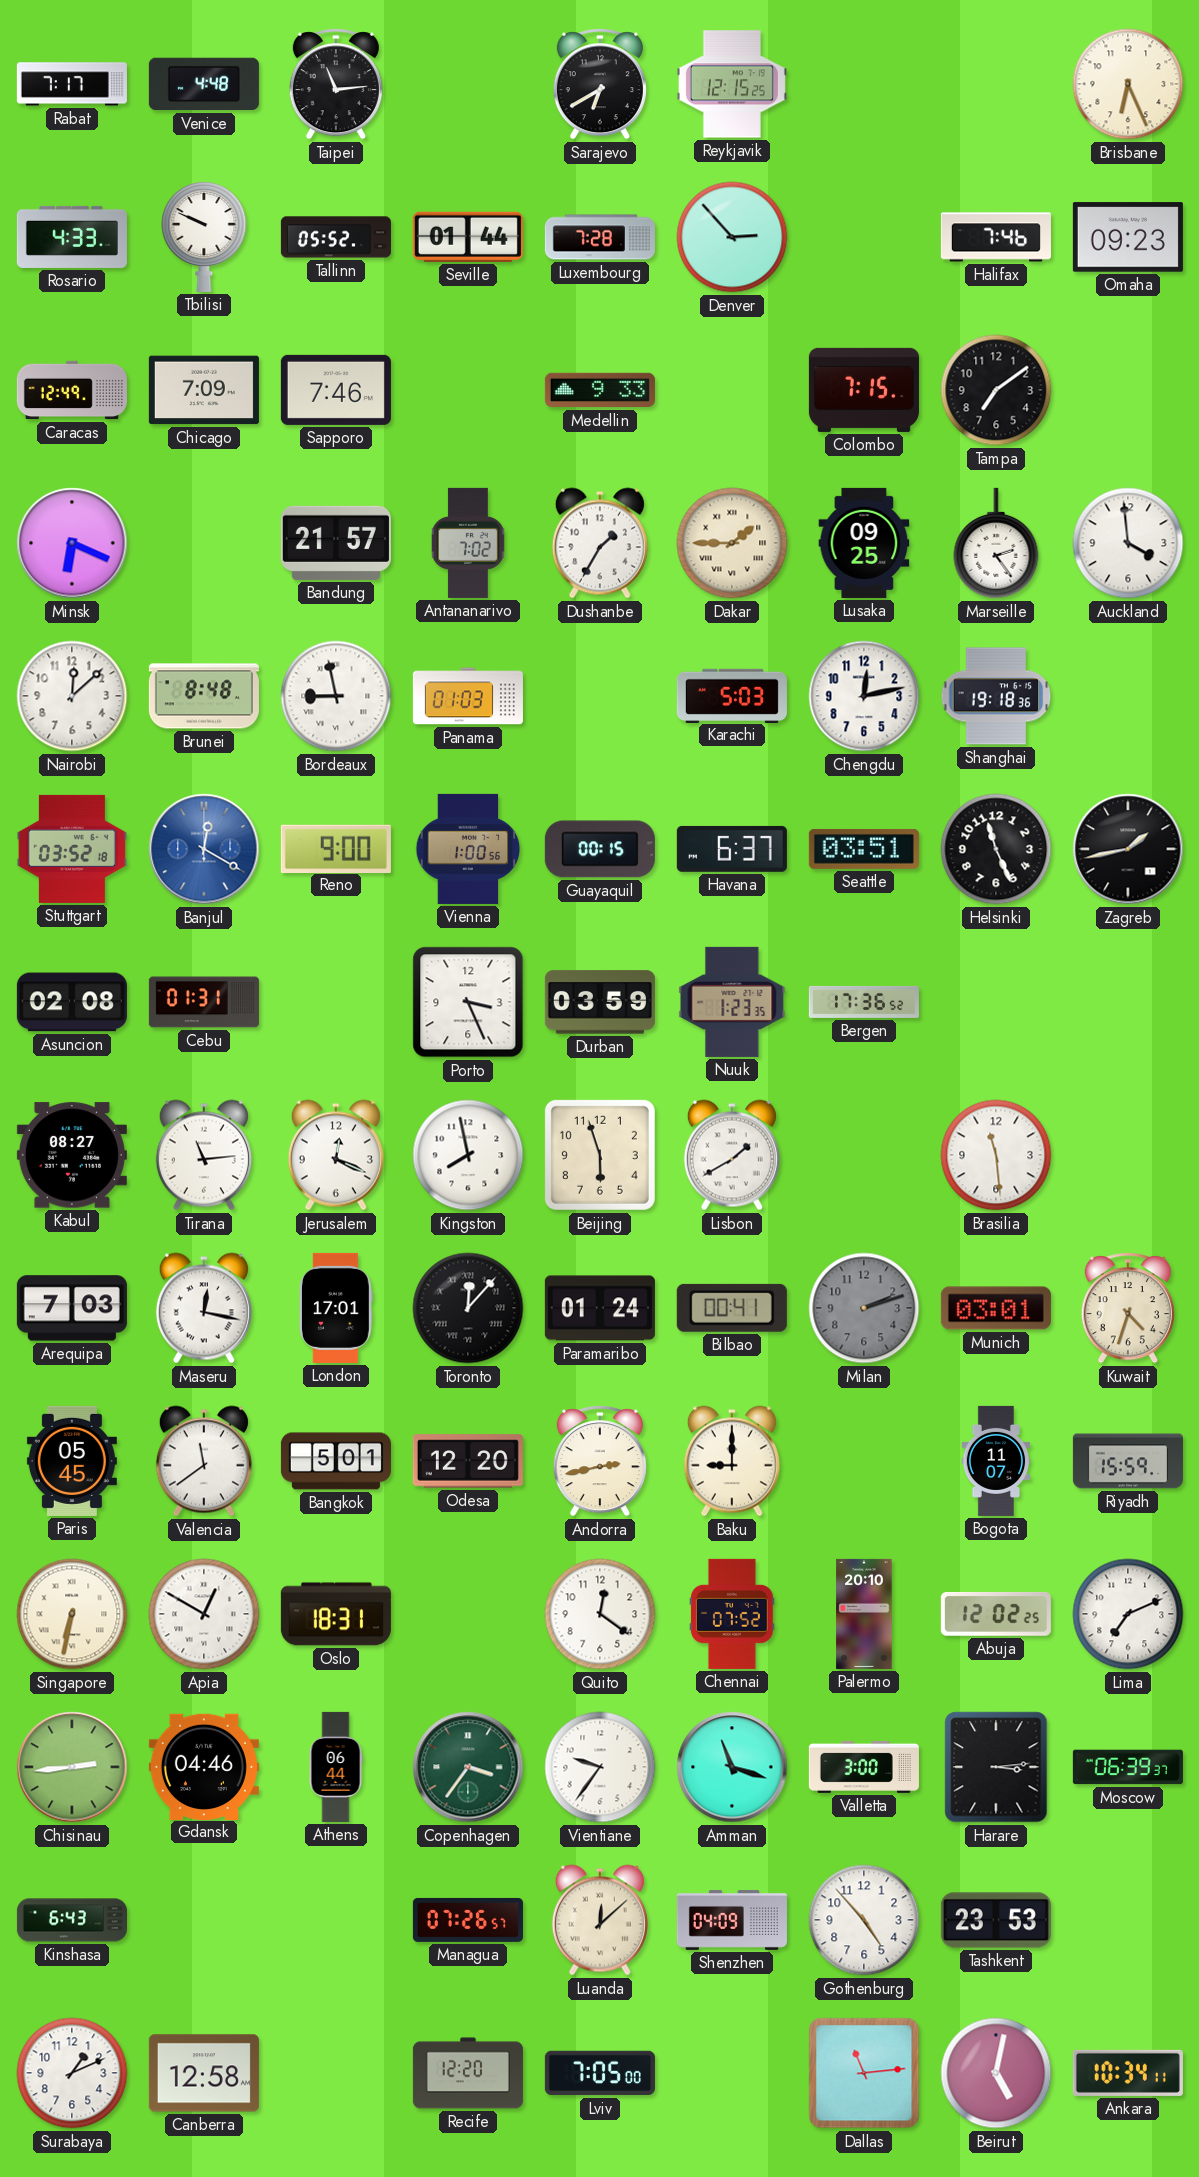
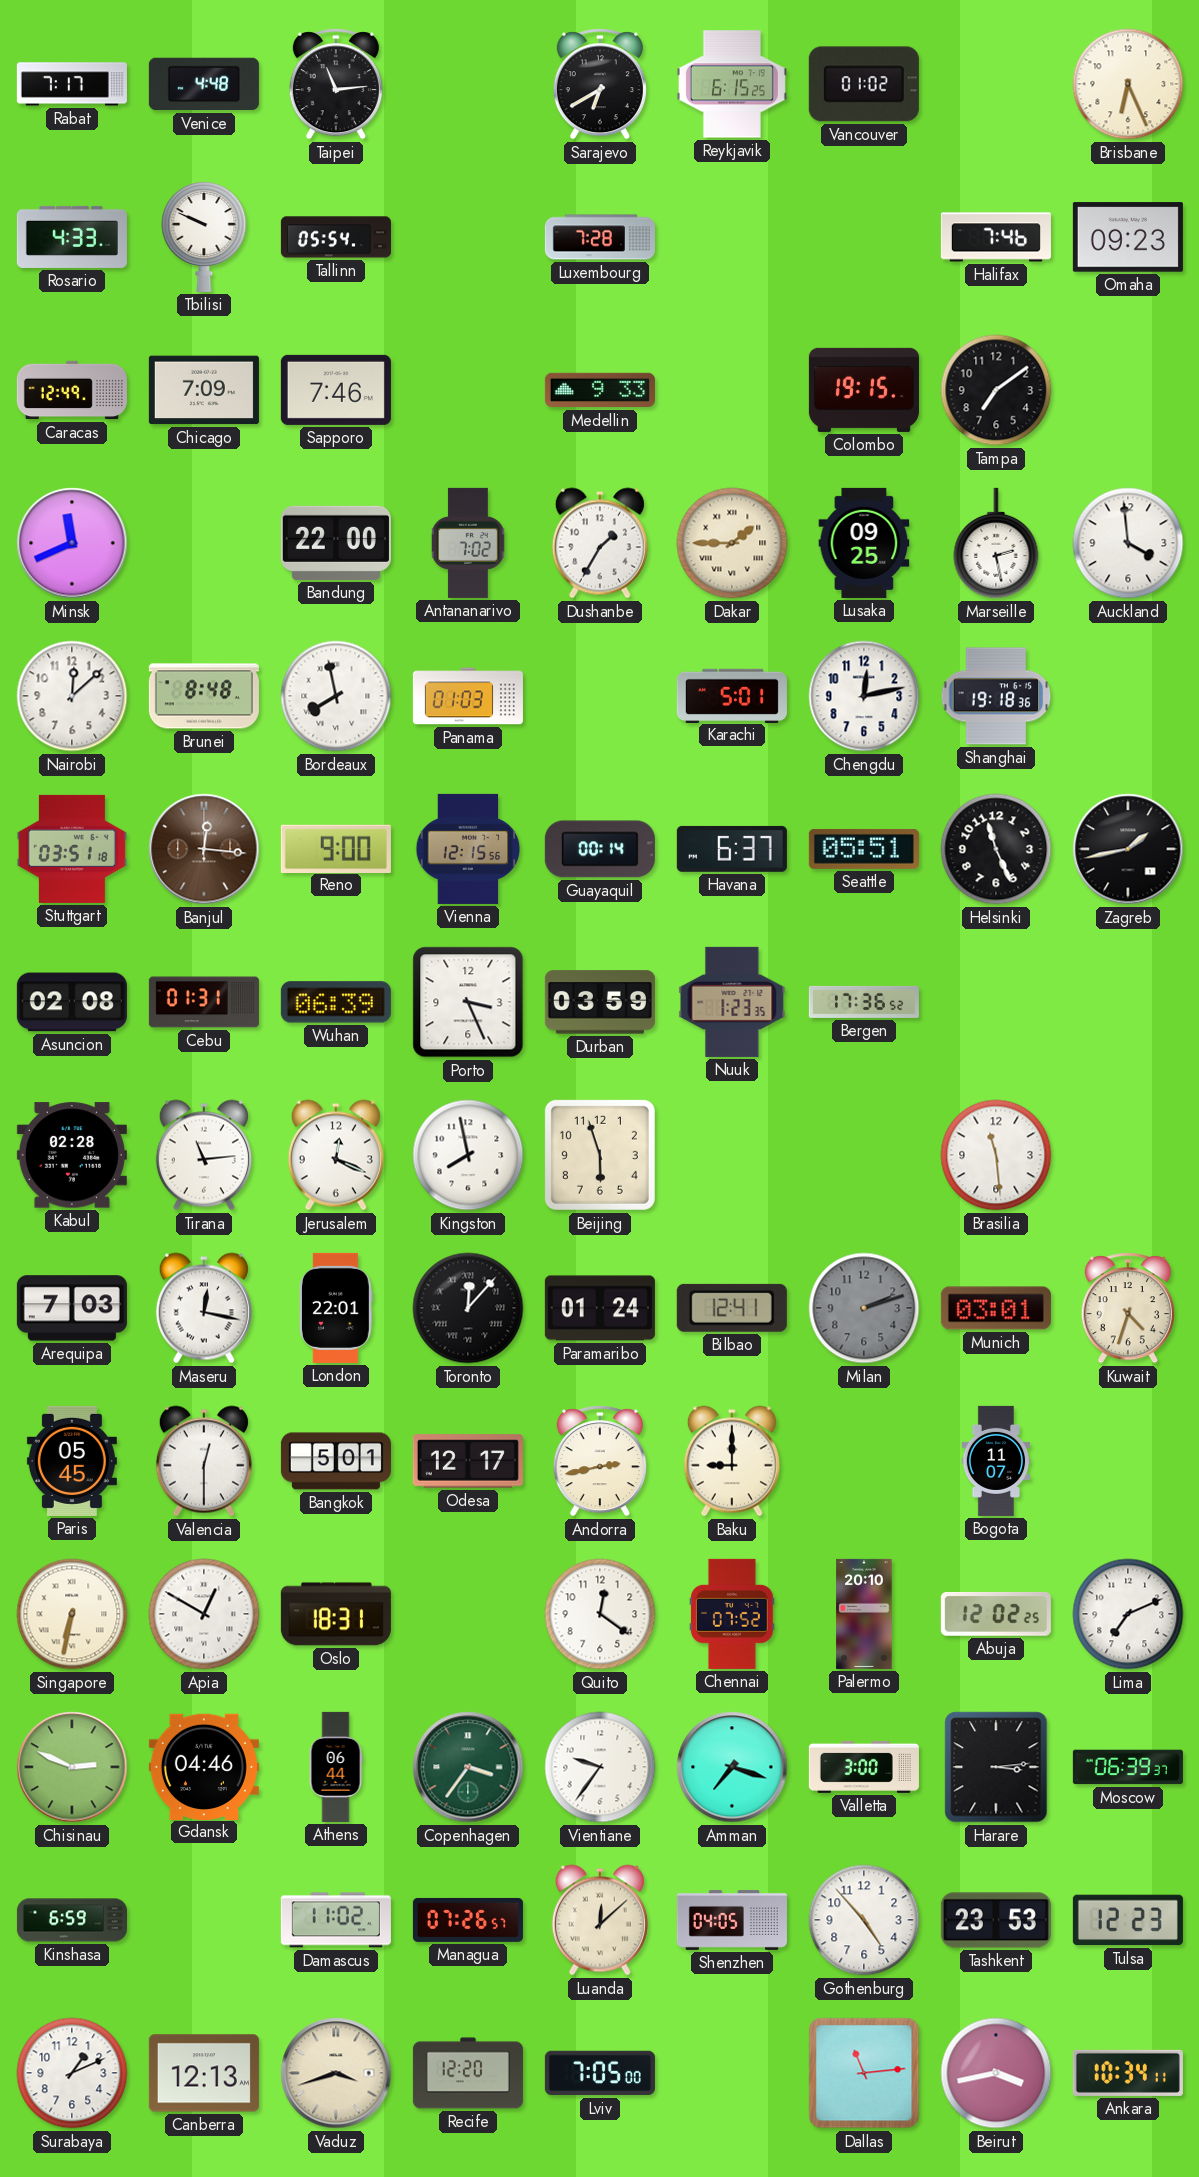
Reykjavik: 12:15 -> 6:15
Vancouver: none -> 01:02
Tallinn: 05:52 -> 05:54
Seville: 01:44 -> none
Denver: 2:53 -> none
Colombo: 7:15 -> 19:15
Minsk: 6:19 -> 11:41
Bandung: 21:57 -> 22:00
Marseille: 2:24 -> 2:28
Bordeaux: 8:58 -> 7:58
Karachi: 5:03 -> 5:01
Stuttgart: 03:52 -> 03:51
Banjul: 12:20 -> 12:16
Banjul dial: blue -> brown
Vienna: 1:00 -> 12:15
Guayaquil: 00:15 -> 00:14
Seattle: 03:51 -> 05:51
Wuhan: none -> 06:39
Kabul: 08:27 -> 02:28
Lisbon: 1:40 -> none
London: 17:01 -> 22:01
Bilbao: 00:41 -> 12:41
Valencia: 11:39 -> 12:30
Odesa: 12:20 -> 12:17
Riyadh: 15:59 -> none
Chisinau: 2:44 -> 2:49
Amman: 11:18 -> 7:18
Kinshasa: 6:43 -> 6:59
Damascus: none -> 11:02
Shenzhen: 04:09 -> 04:05
Tulsa: none -> 12:23
Canberra: 12:58 -> 12:13
Vaduz: none -> 3:42
Beirut: 5:02 -> 3:43
